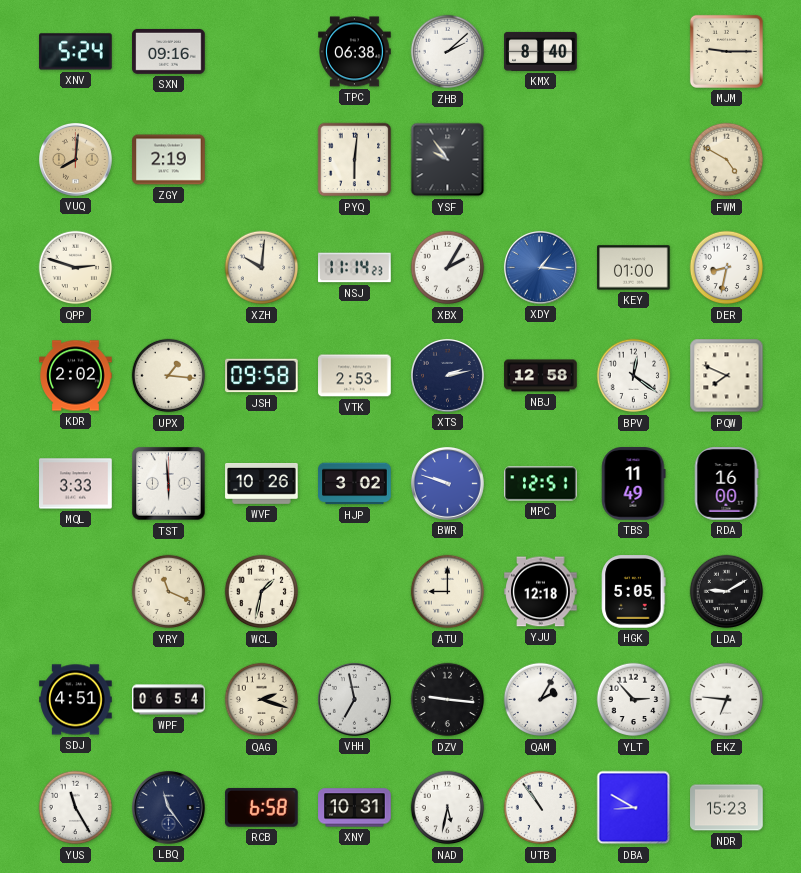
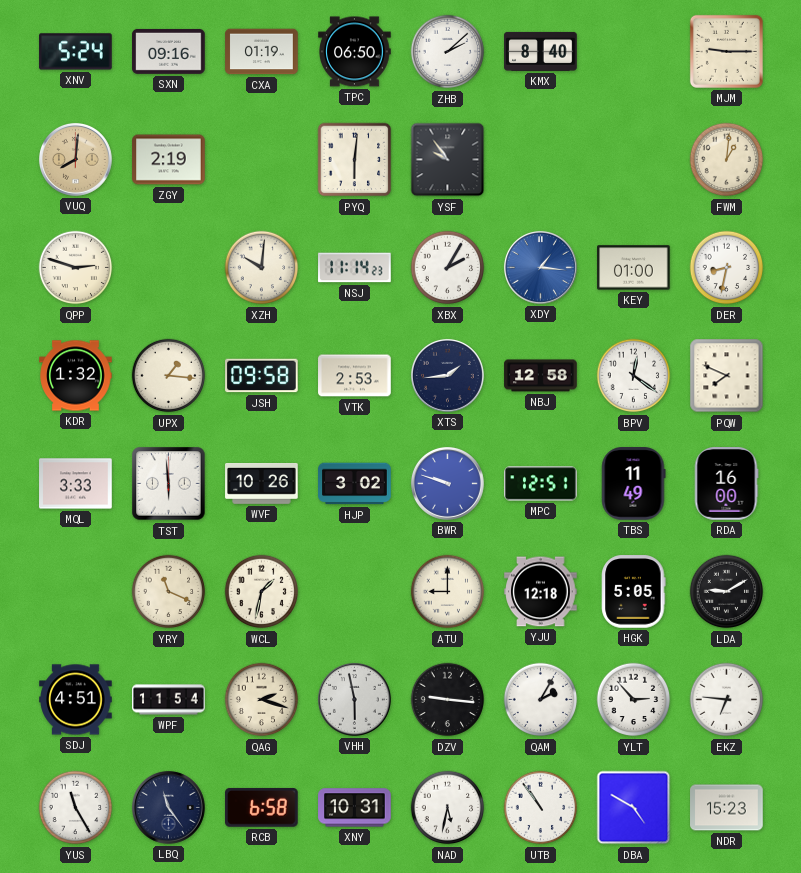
CXA: none -> 01:19
TPC: 06:38 -> 06:50
FWM: 4:50 -> 1:01
KDR: 2:02 -> 1:32
XTS: 2:13 -> 1:44
WPF: 06:54 -> 11:54
VHH: 6:58 -> 5:58
DBA: 8:50 -> 4:50
